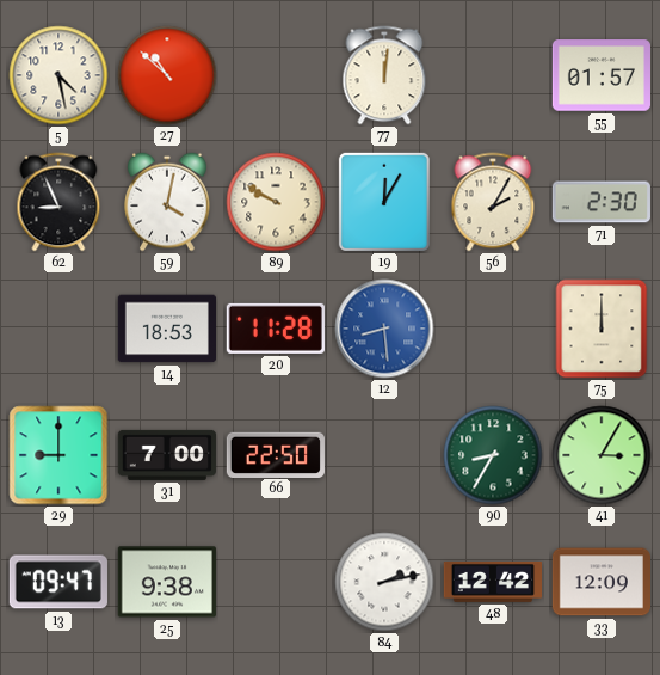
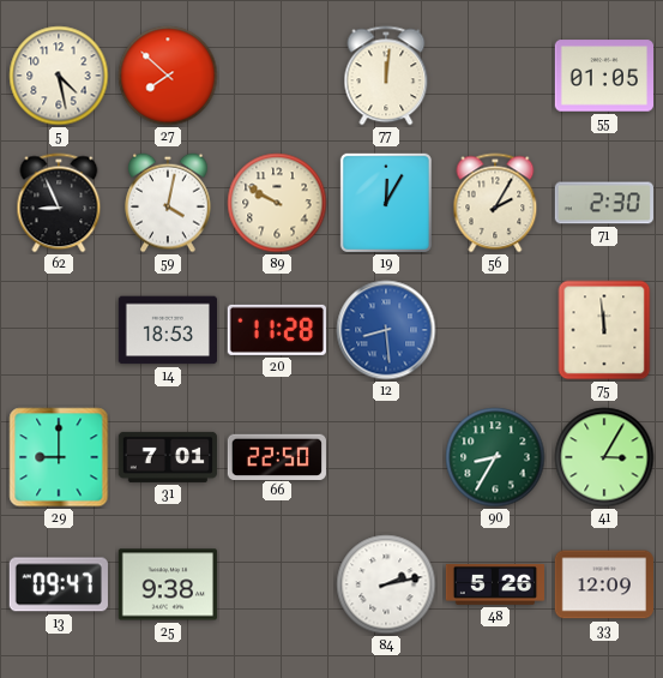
27: 10:52 -> 7:52
55: 01:57 -> 01:05
75: 12:00 -> 11:59
31: 7:00 -> 7:01
48: 12:42 -> 5:26
